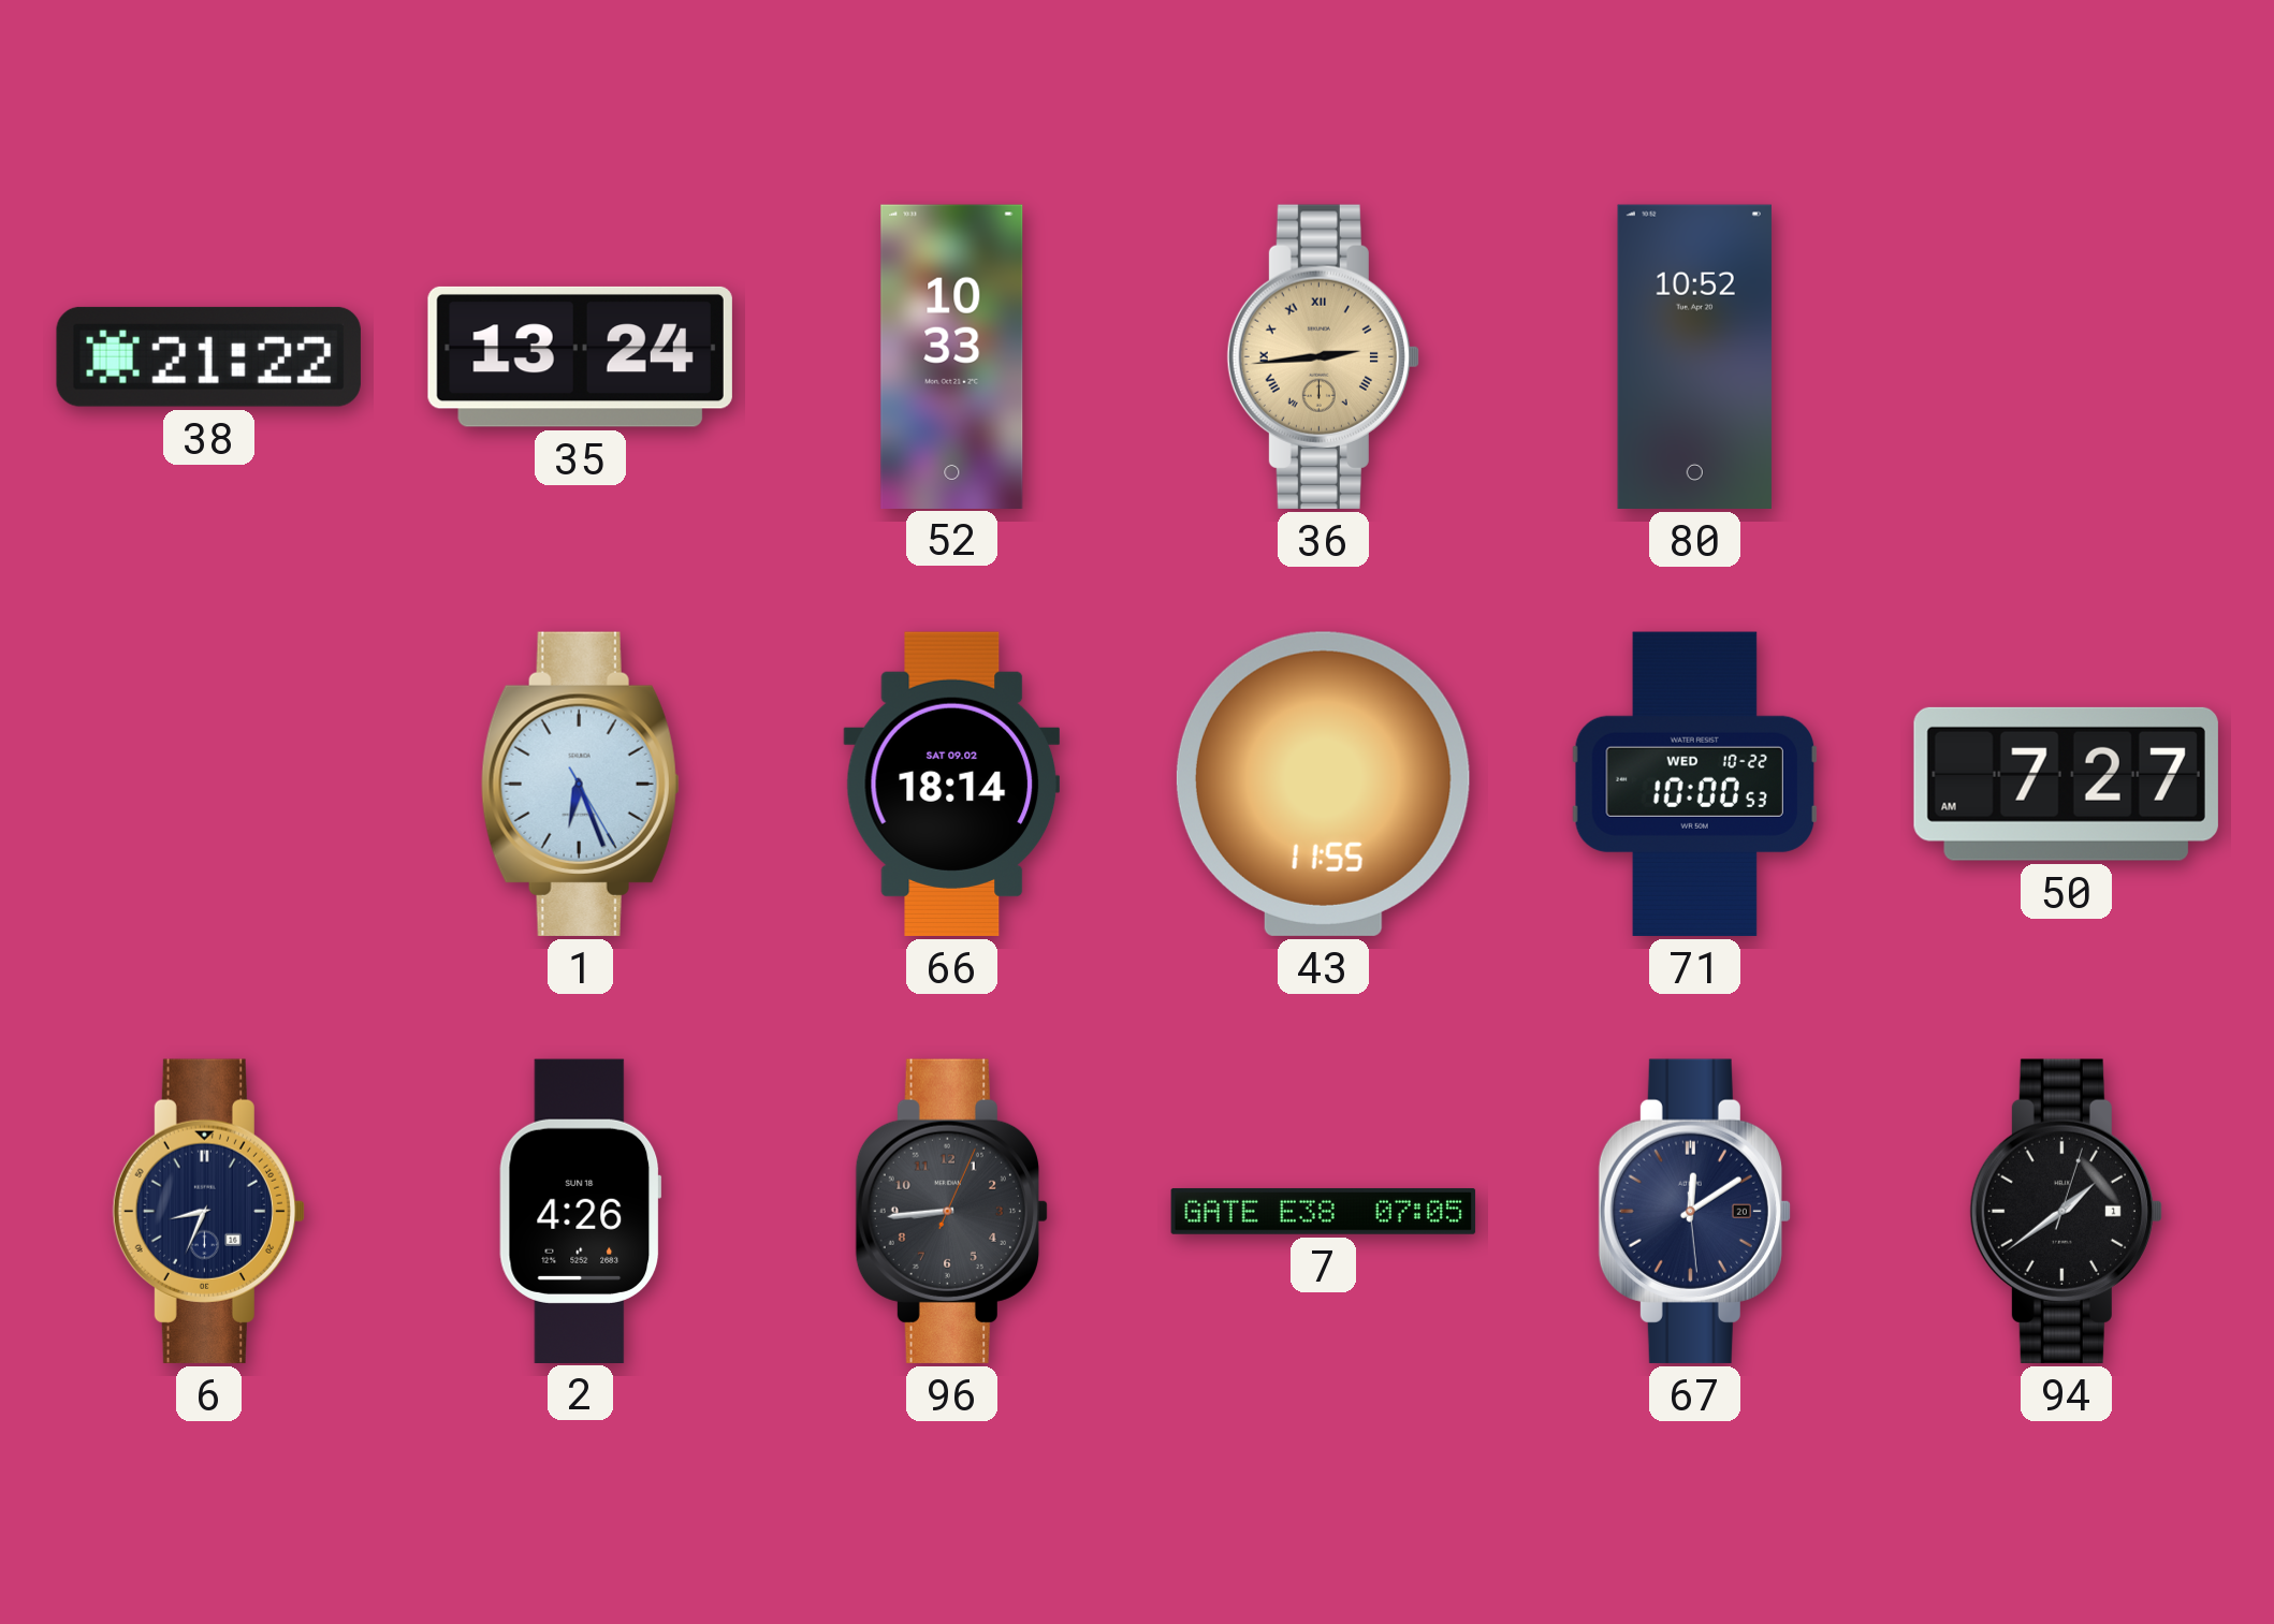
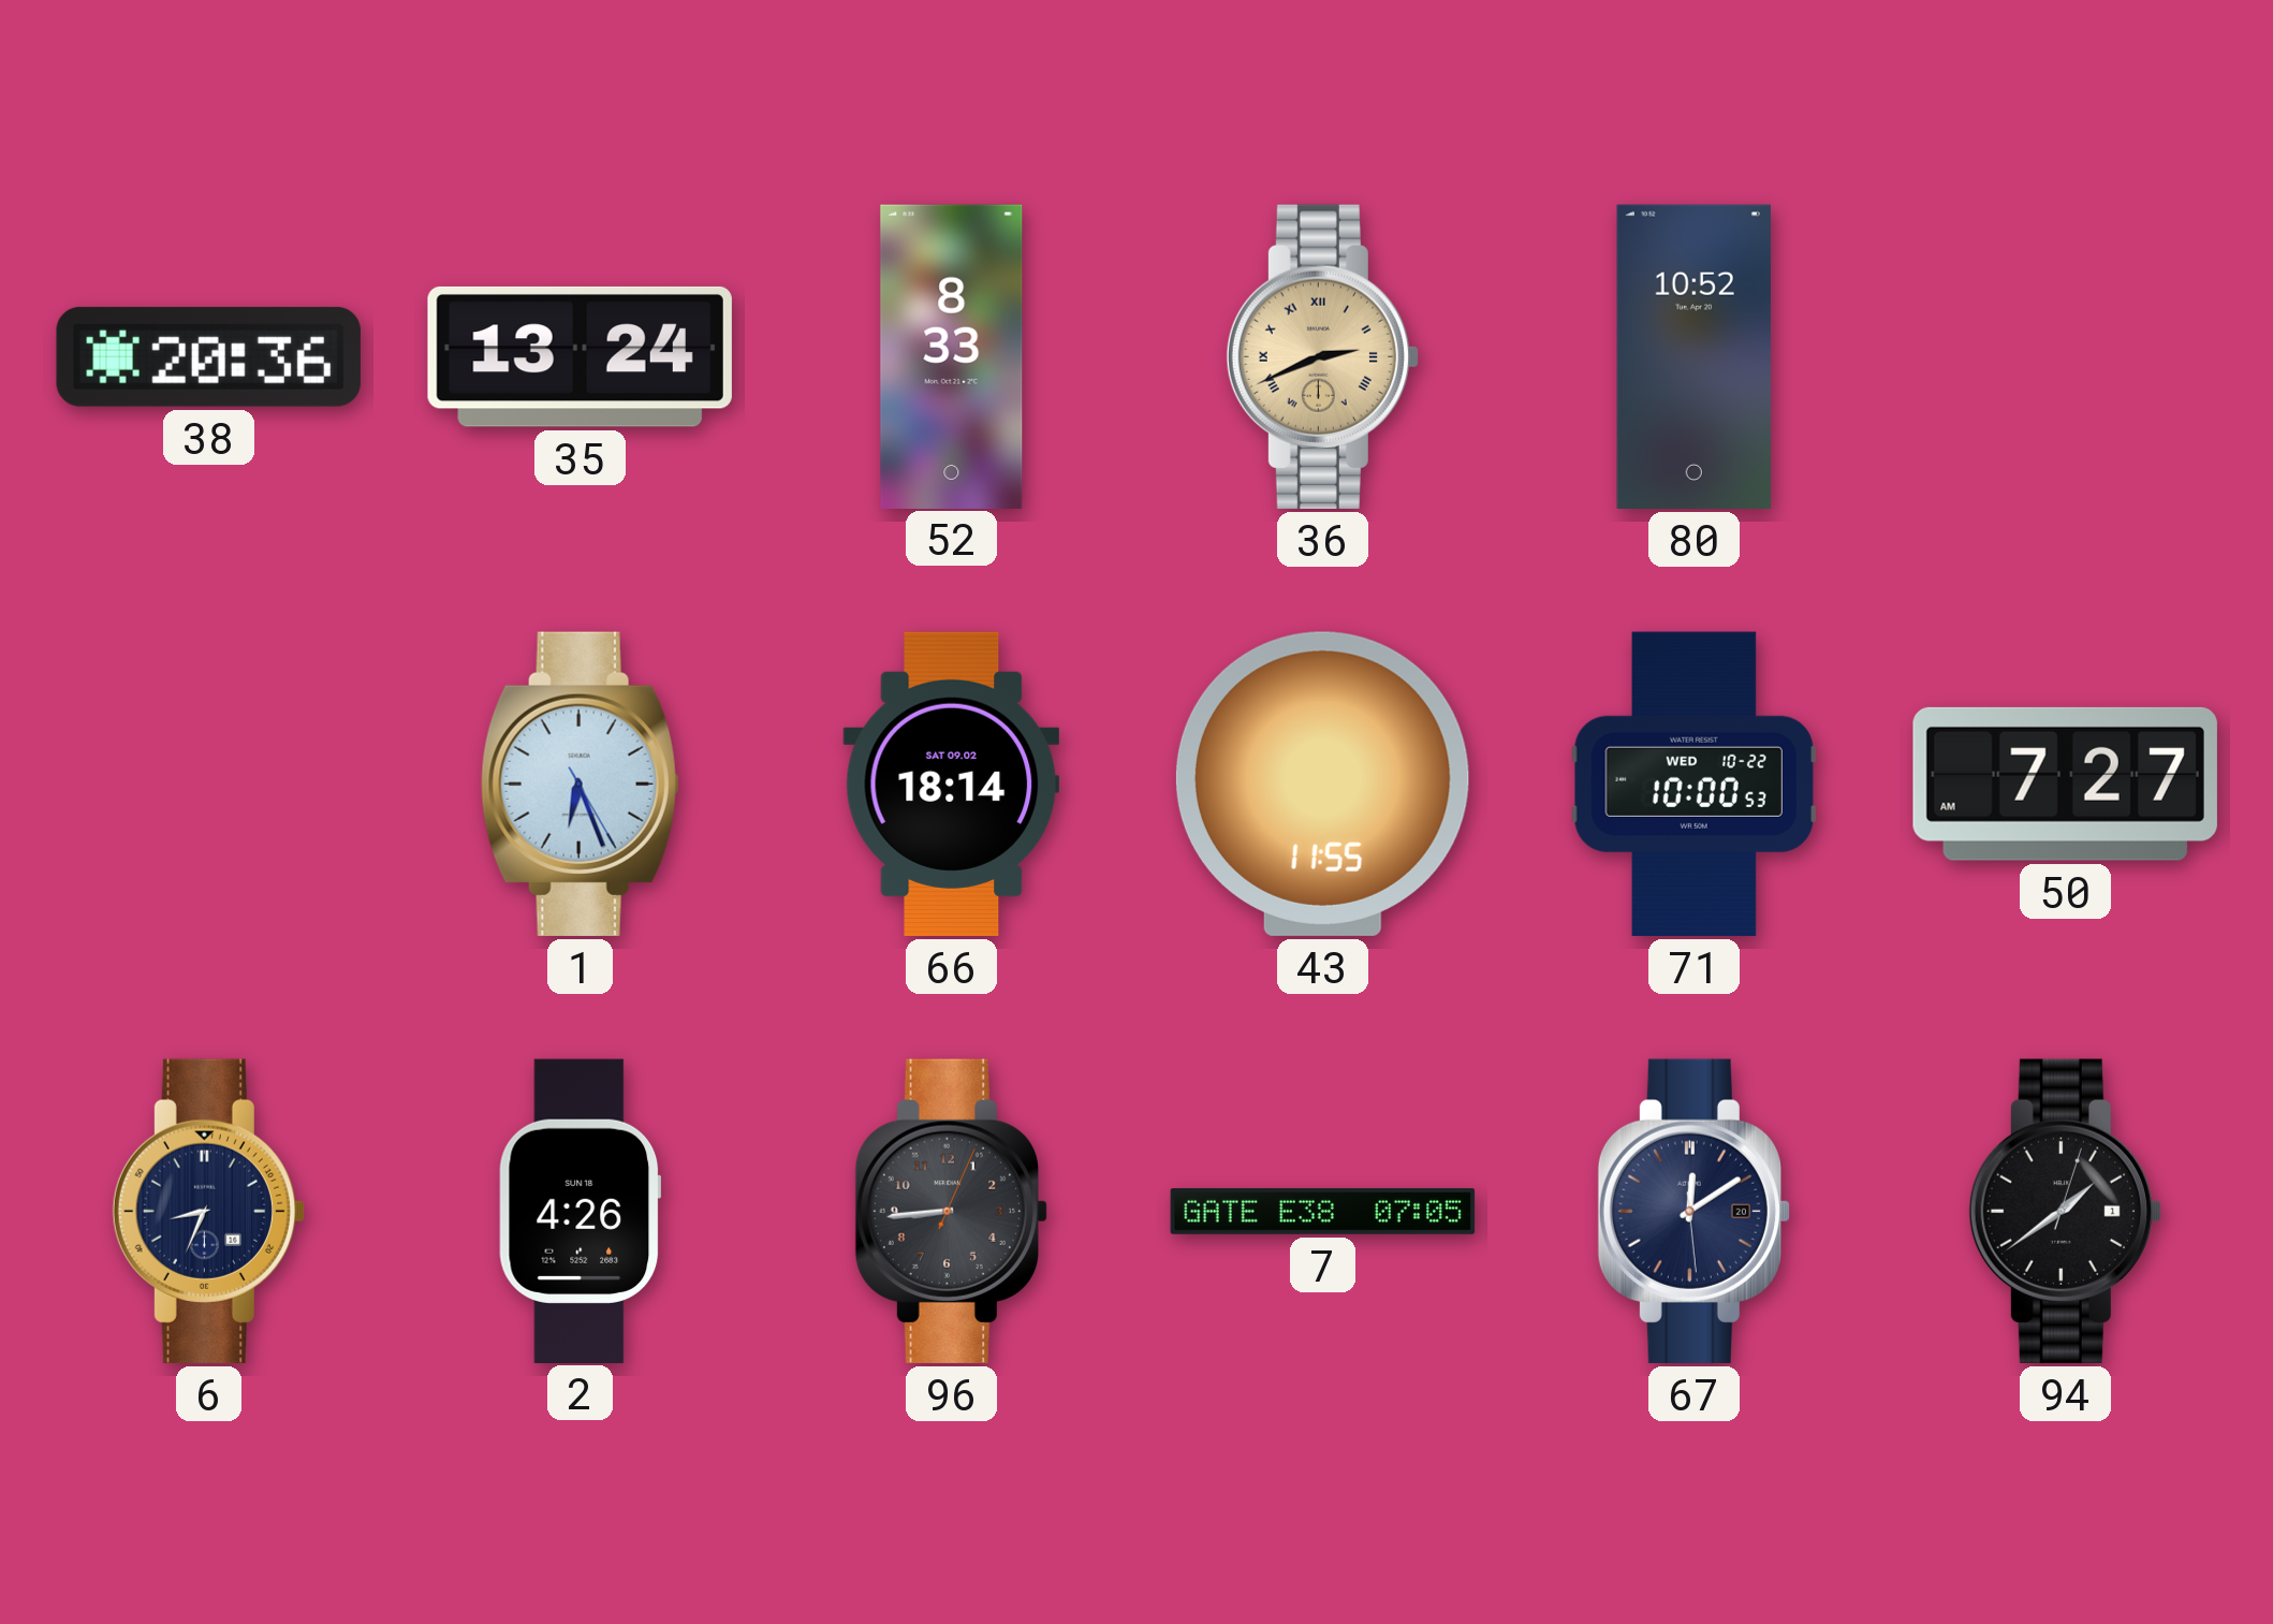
38: 21:22 -> 20:36
52: 10:33 -> 8:33
36: 2:44 -> 2:41
